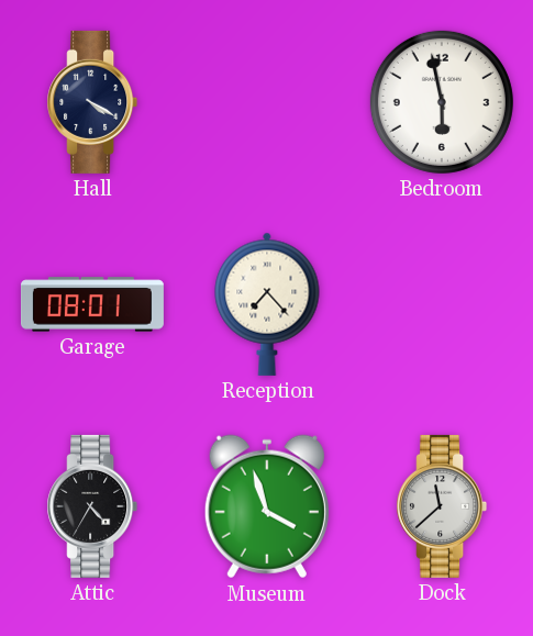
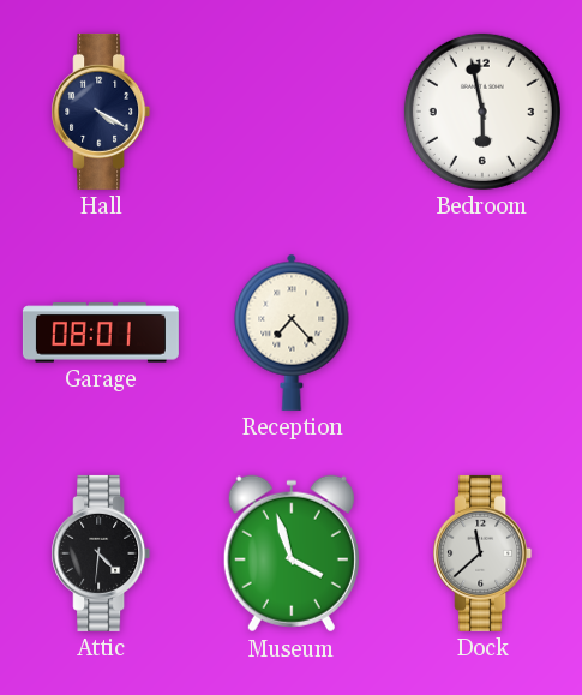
Attic: 4:35 -> 4:31
